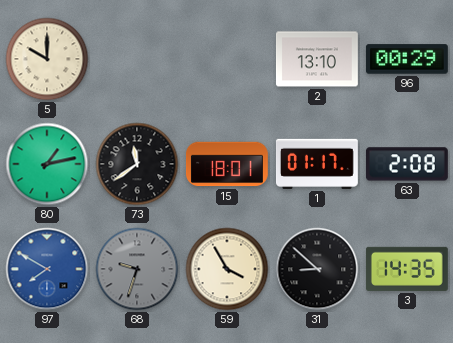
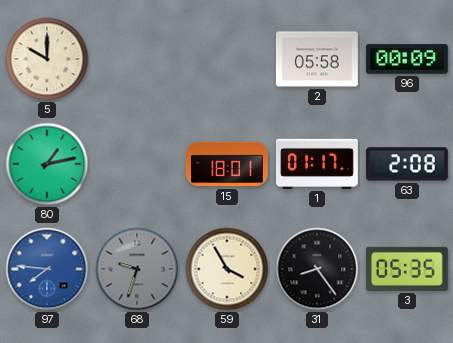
2: 13:10 -> 05:58
96: 00:29 -> 00:09
73: 11:39 -> none
97: 7:50 -> 7:46
31: 8:52 -> 8:24
3: 14:35 -> 05:35
